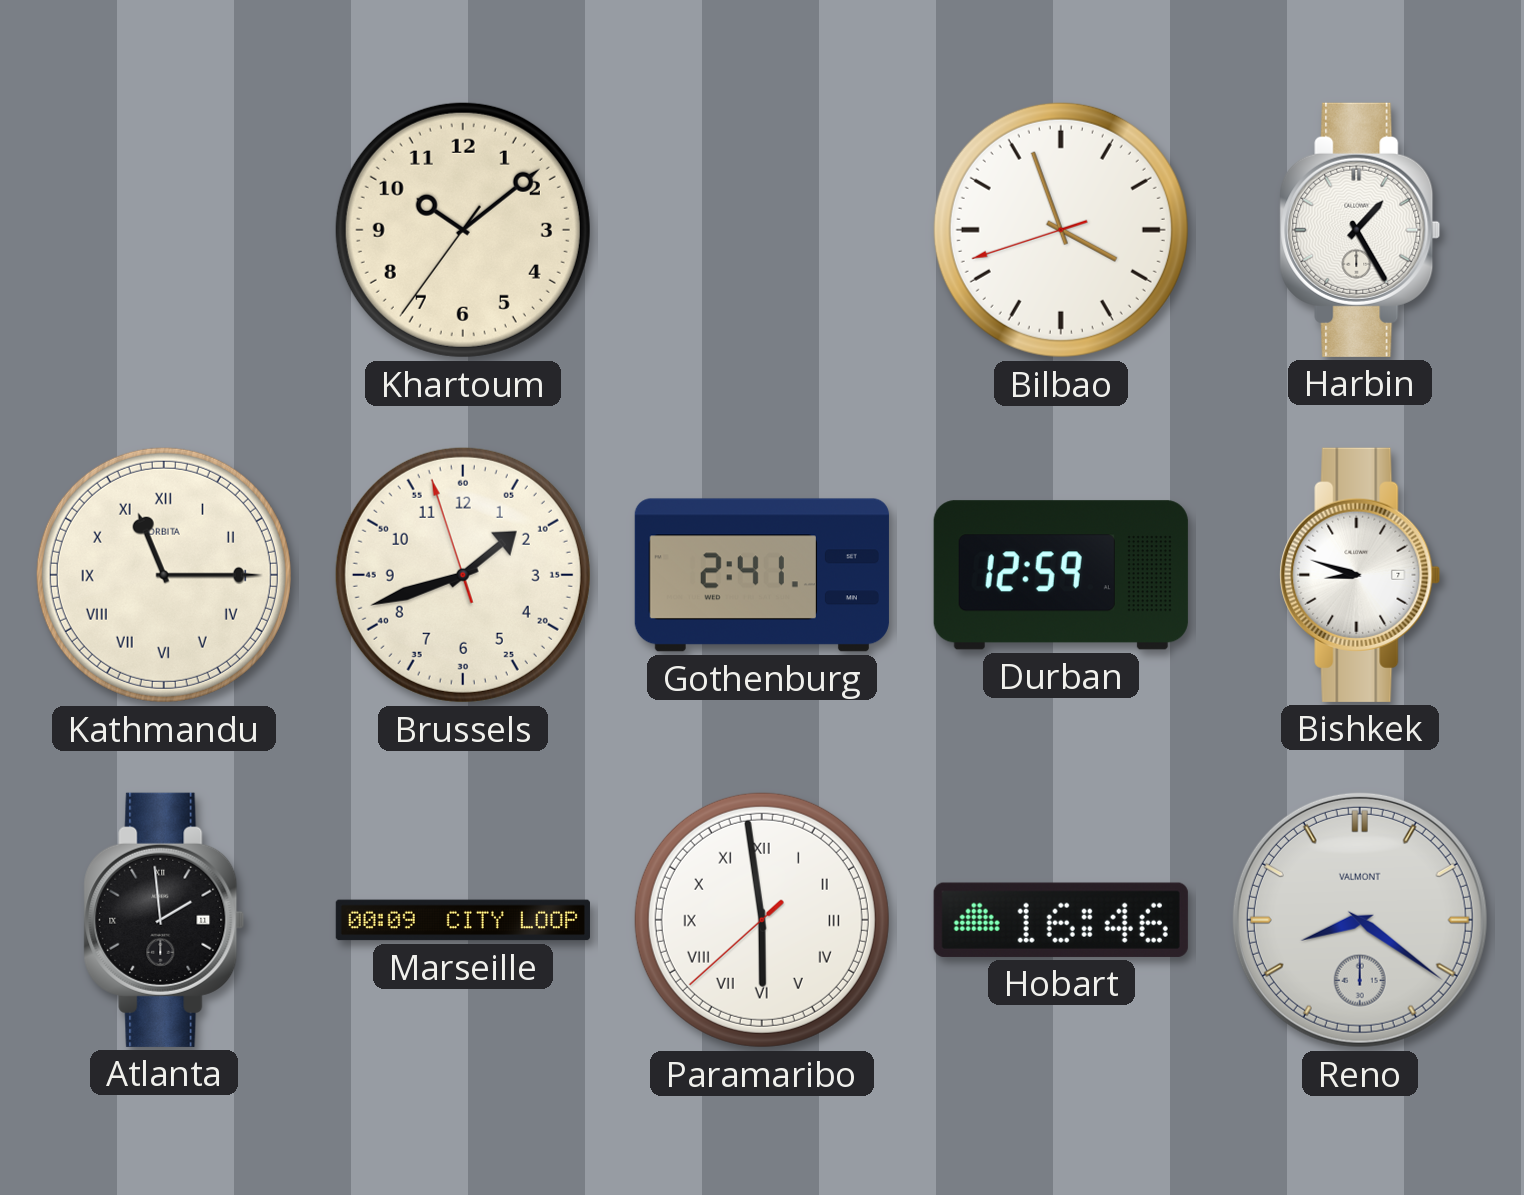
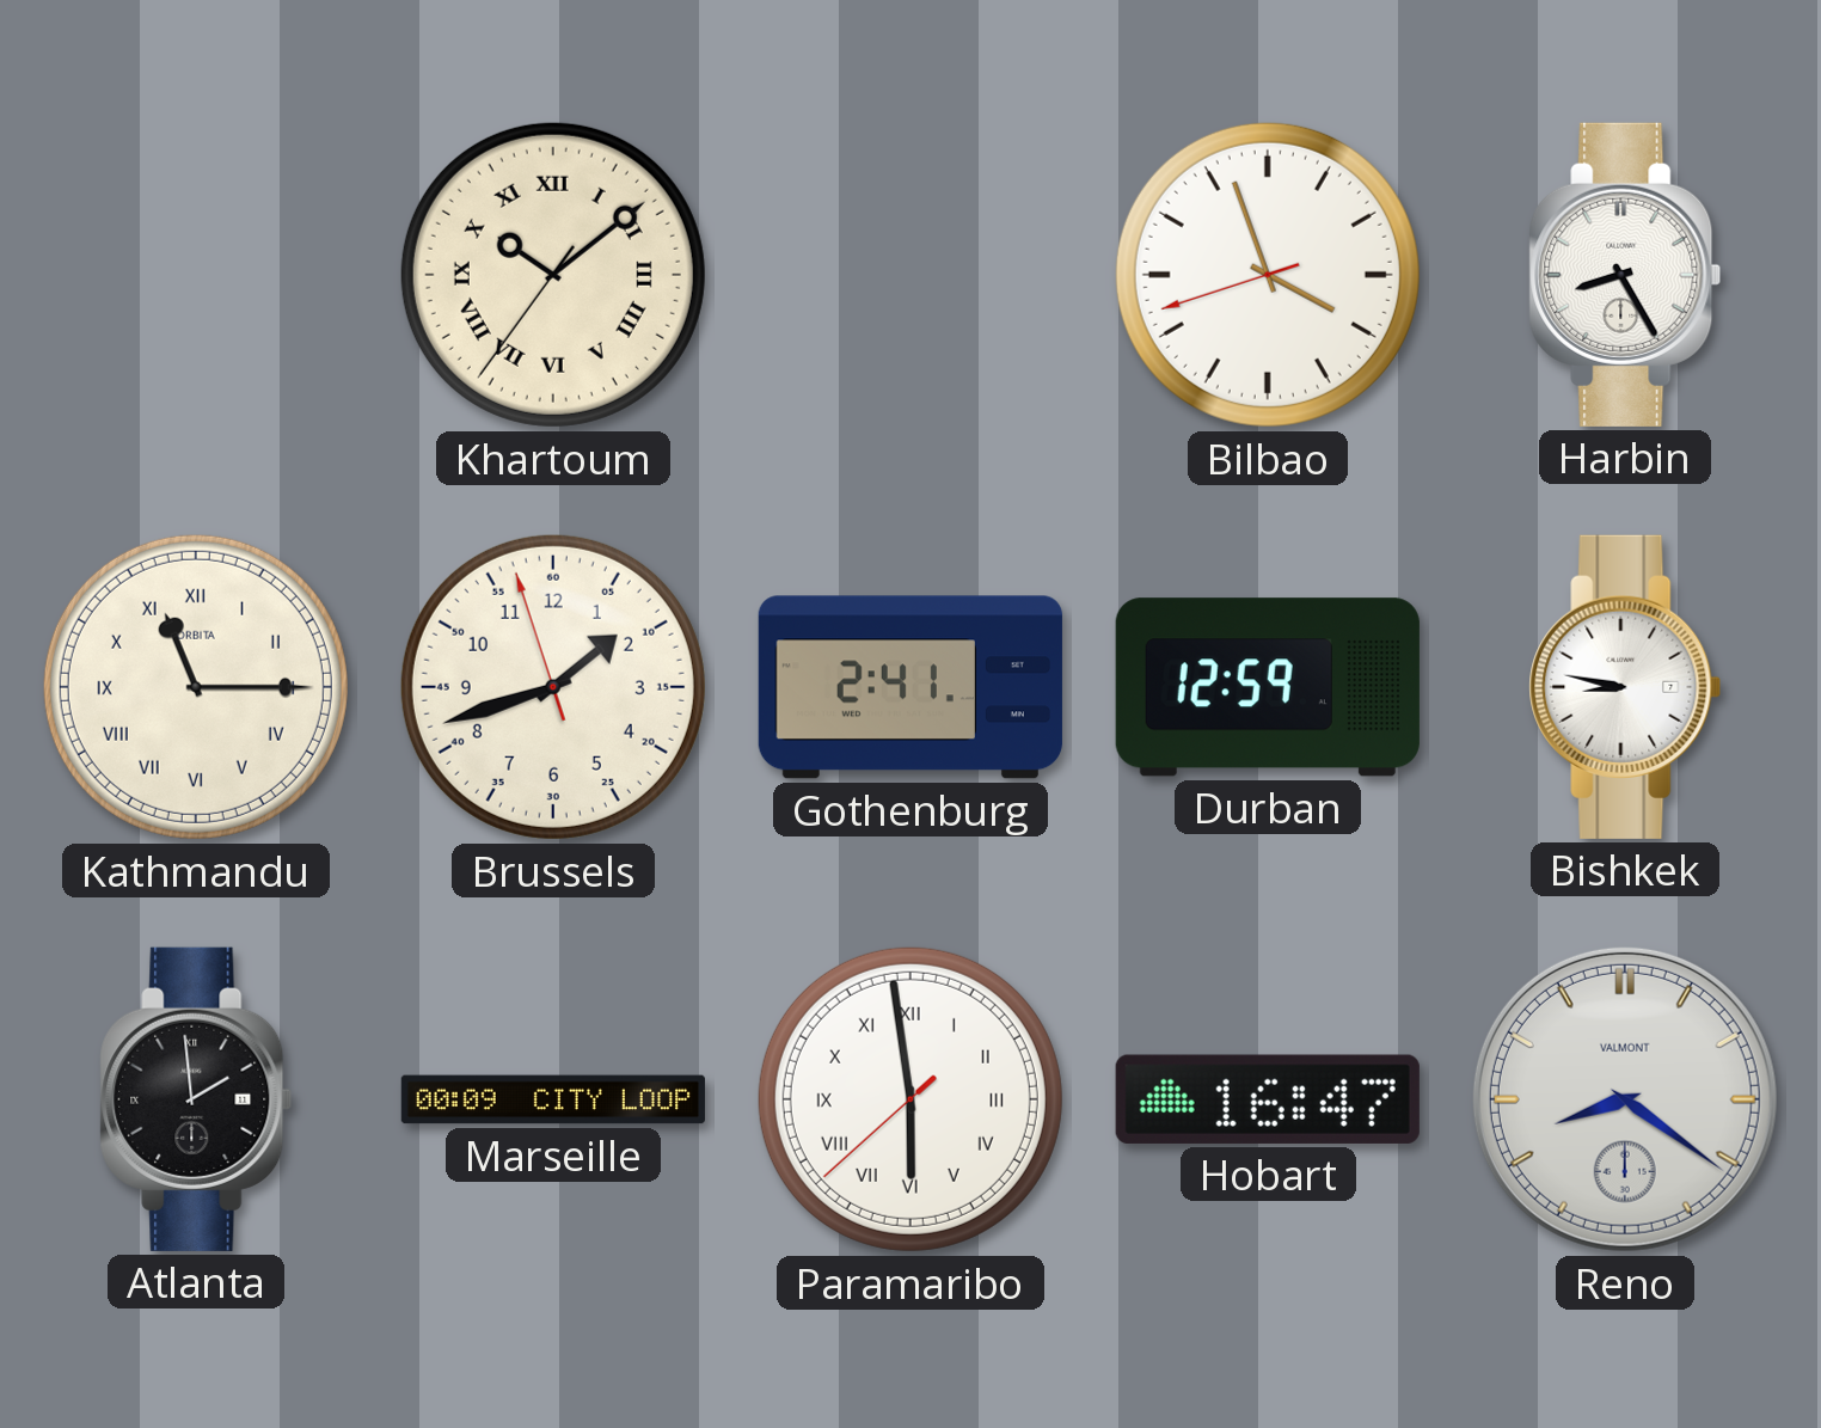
Khartoum numerals: Arabic -> Roman
Harbin: 1:25 -> 8:25
Bishkek: 8:48 -> 8:47
Hobart: 16:46 -> 16:47
